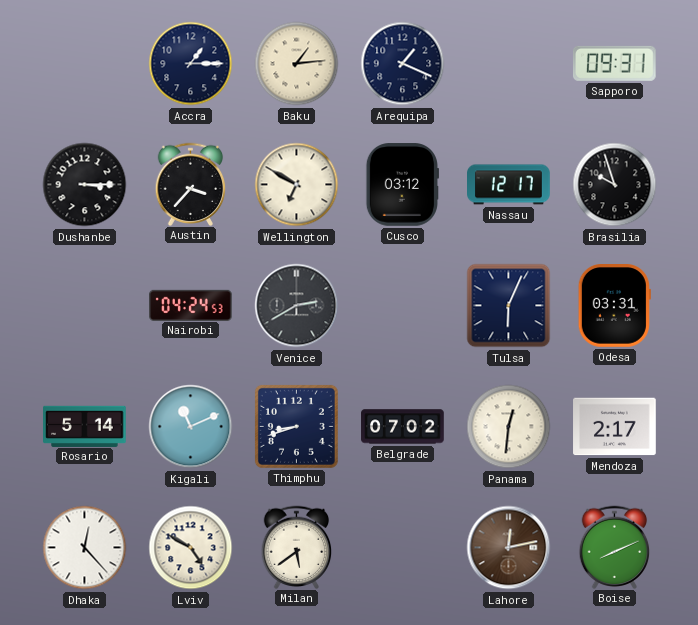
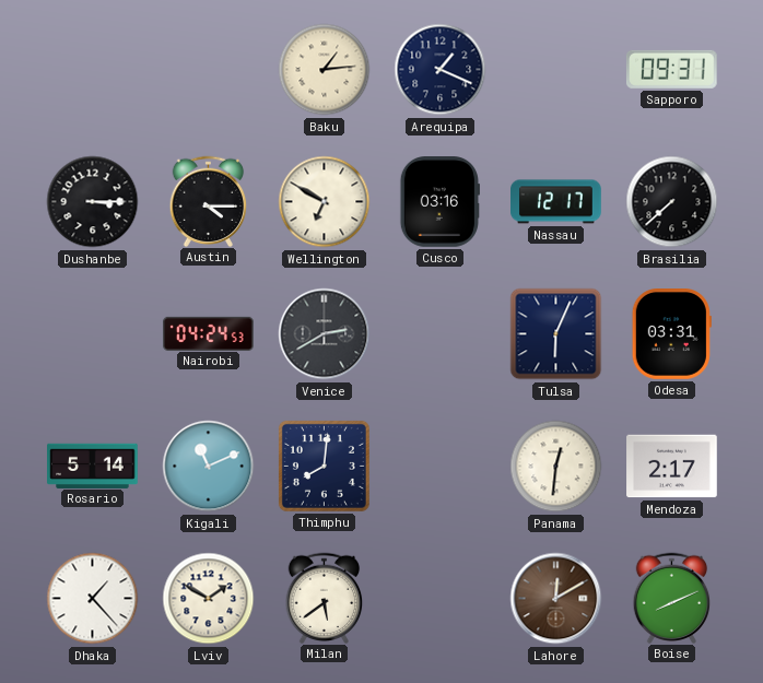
Accra: 1:15 -> none
Austin: 3:37 -> 4:15
Cusco: 03:12 -> 03:16
Brasilia: 9:57 -> 7:38
Thimphu: 8:42 -> 8:01
Belgrade: 07:02 -> none
Dhaka: 12:23 -> 1:23
Lviv: 4:50 -> 1:50
Lahore: 12:13 -> 12:10
